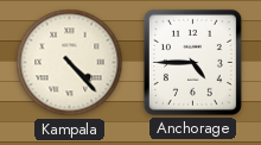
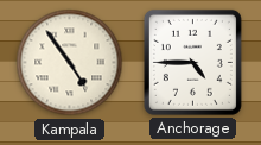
Kampala: 4:23 -> 4:54
